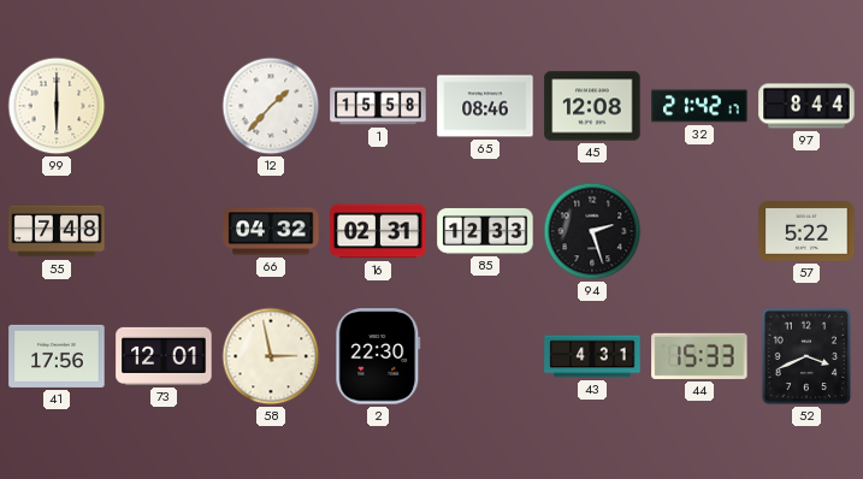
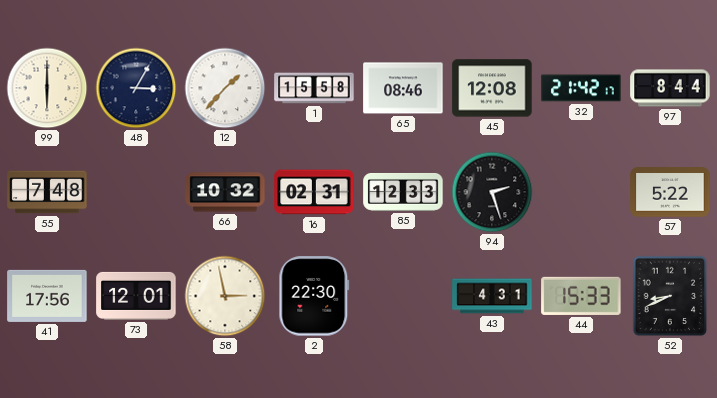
48: none -> 3:05
66: 04:32 -> 10:32
52: 3:41 -> 8:41
